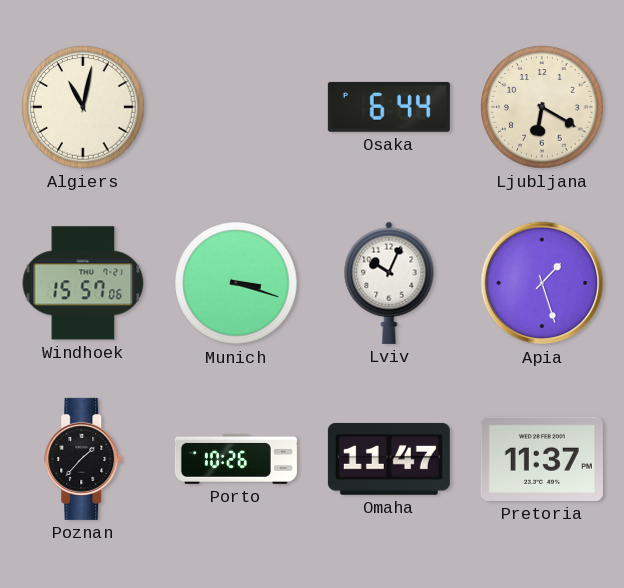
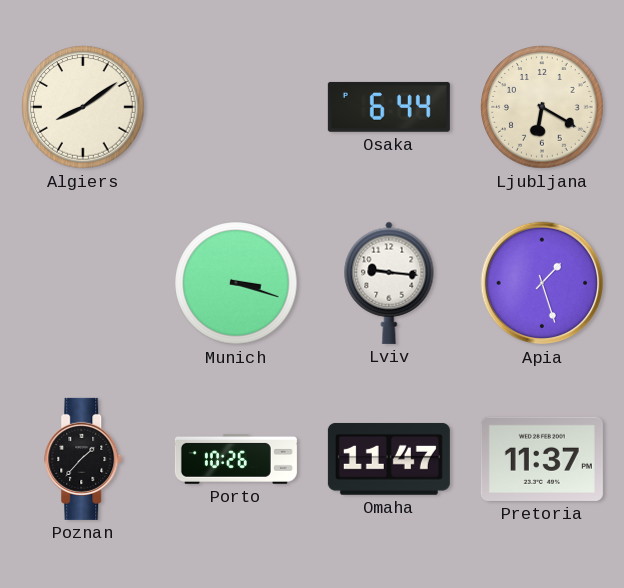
Algiers: 11:02 -> 8:09
Windhoek: 15:57 -> none
Lviv: 10:04 -> 9:16
